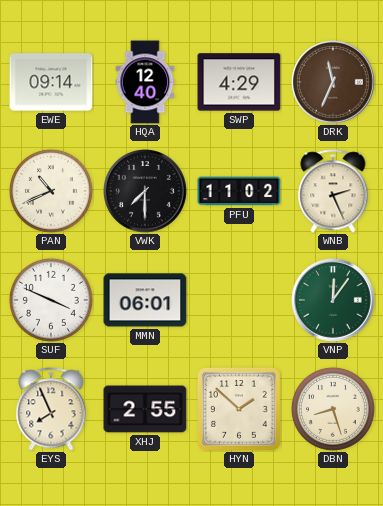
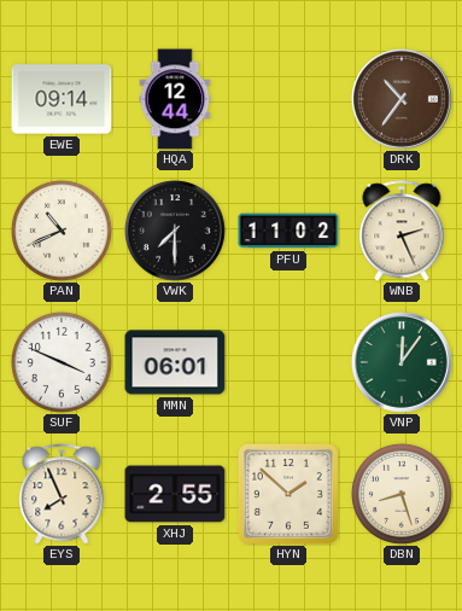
HQA: 12:40 -> 12:44
SWP: 4:29 -> none
DRK: 11:34 -> 10:36
